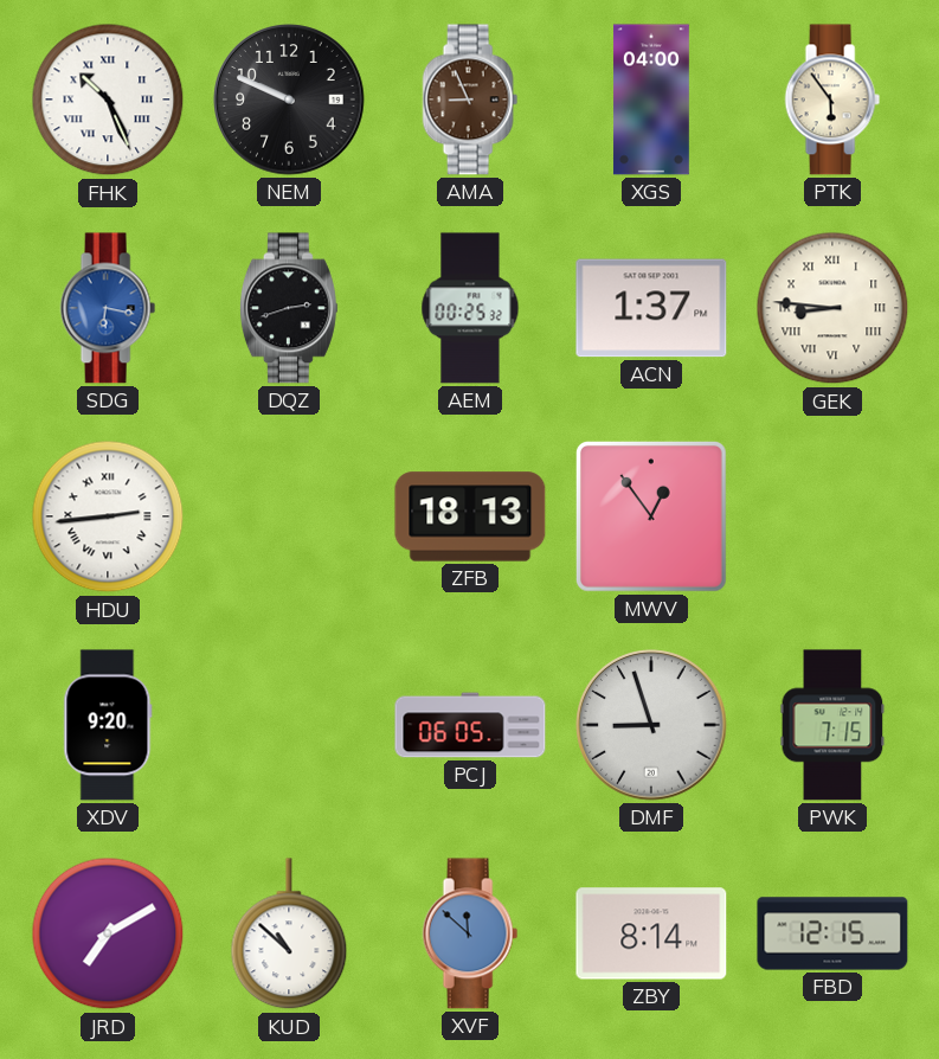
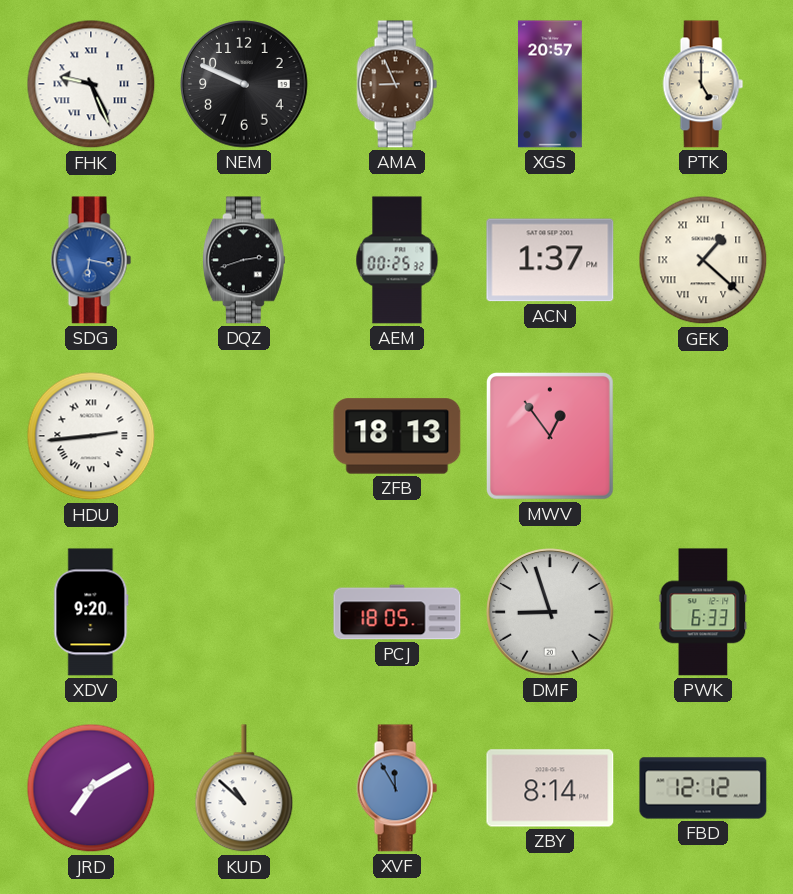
FHK: 10:26 -> 9:26
XGS: 04:00 -> 20:57
PTK: 5:54 -> 5:00
GEK: 8:46 -> 1:22
PCJ: 06:05 -> 18:05
PWK: 7:15 -> 6:33
XVF: 11:52 -> 11:55
FBD: 12:15 -> 12:12
